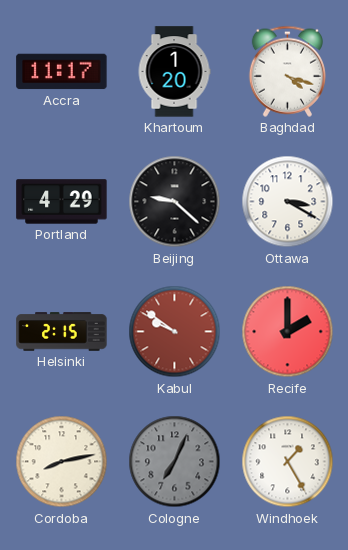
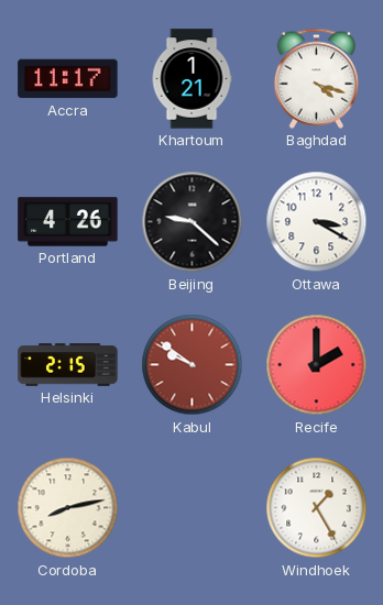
Khartoum: 1:20 -> 1:21
Portland: 4:29 -> 4:26
Cologne: 7:04 -> none
